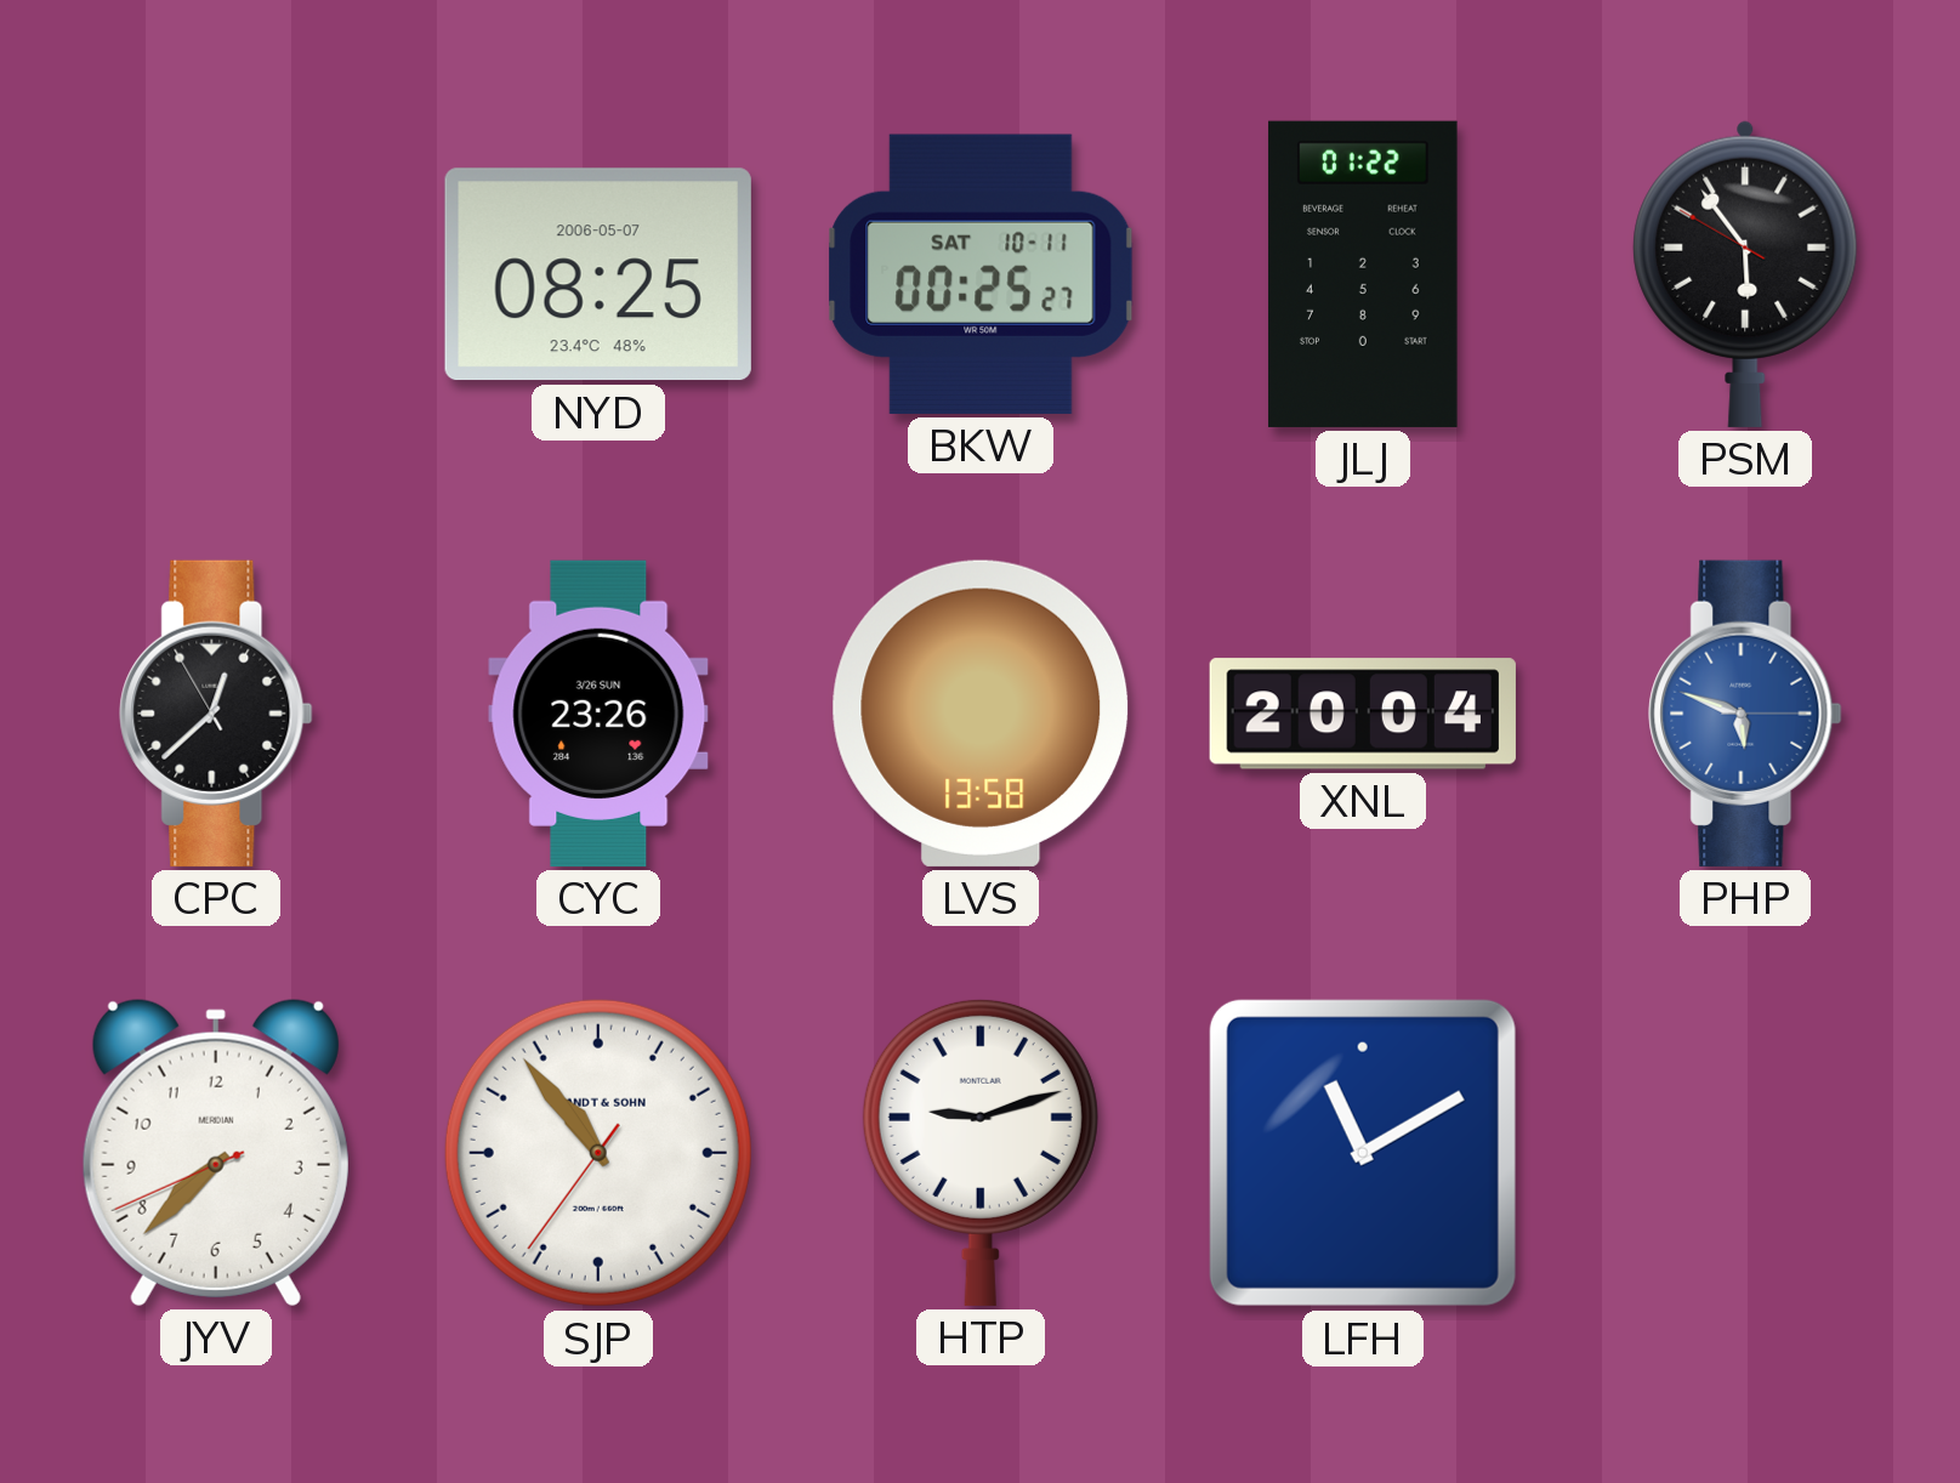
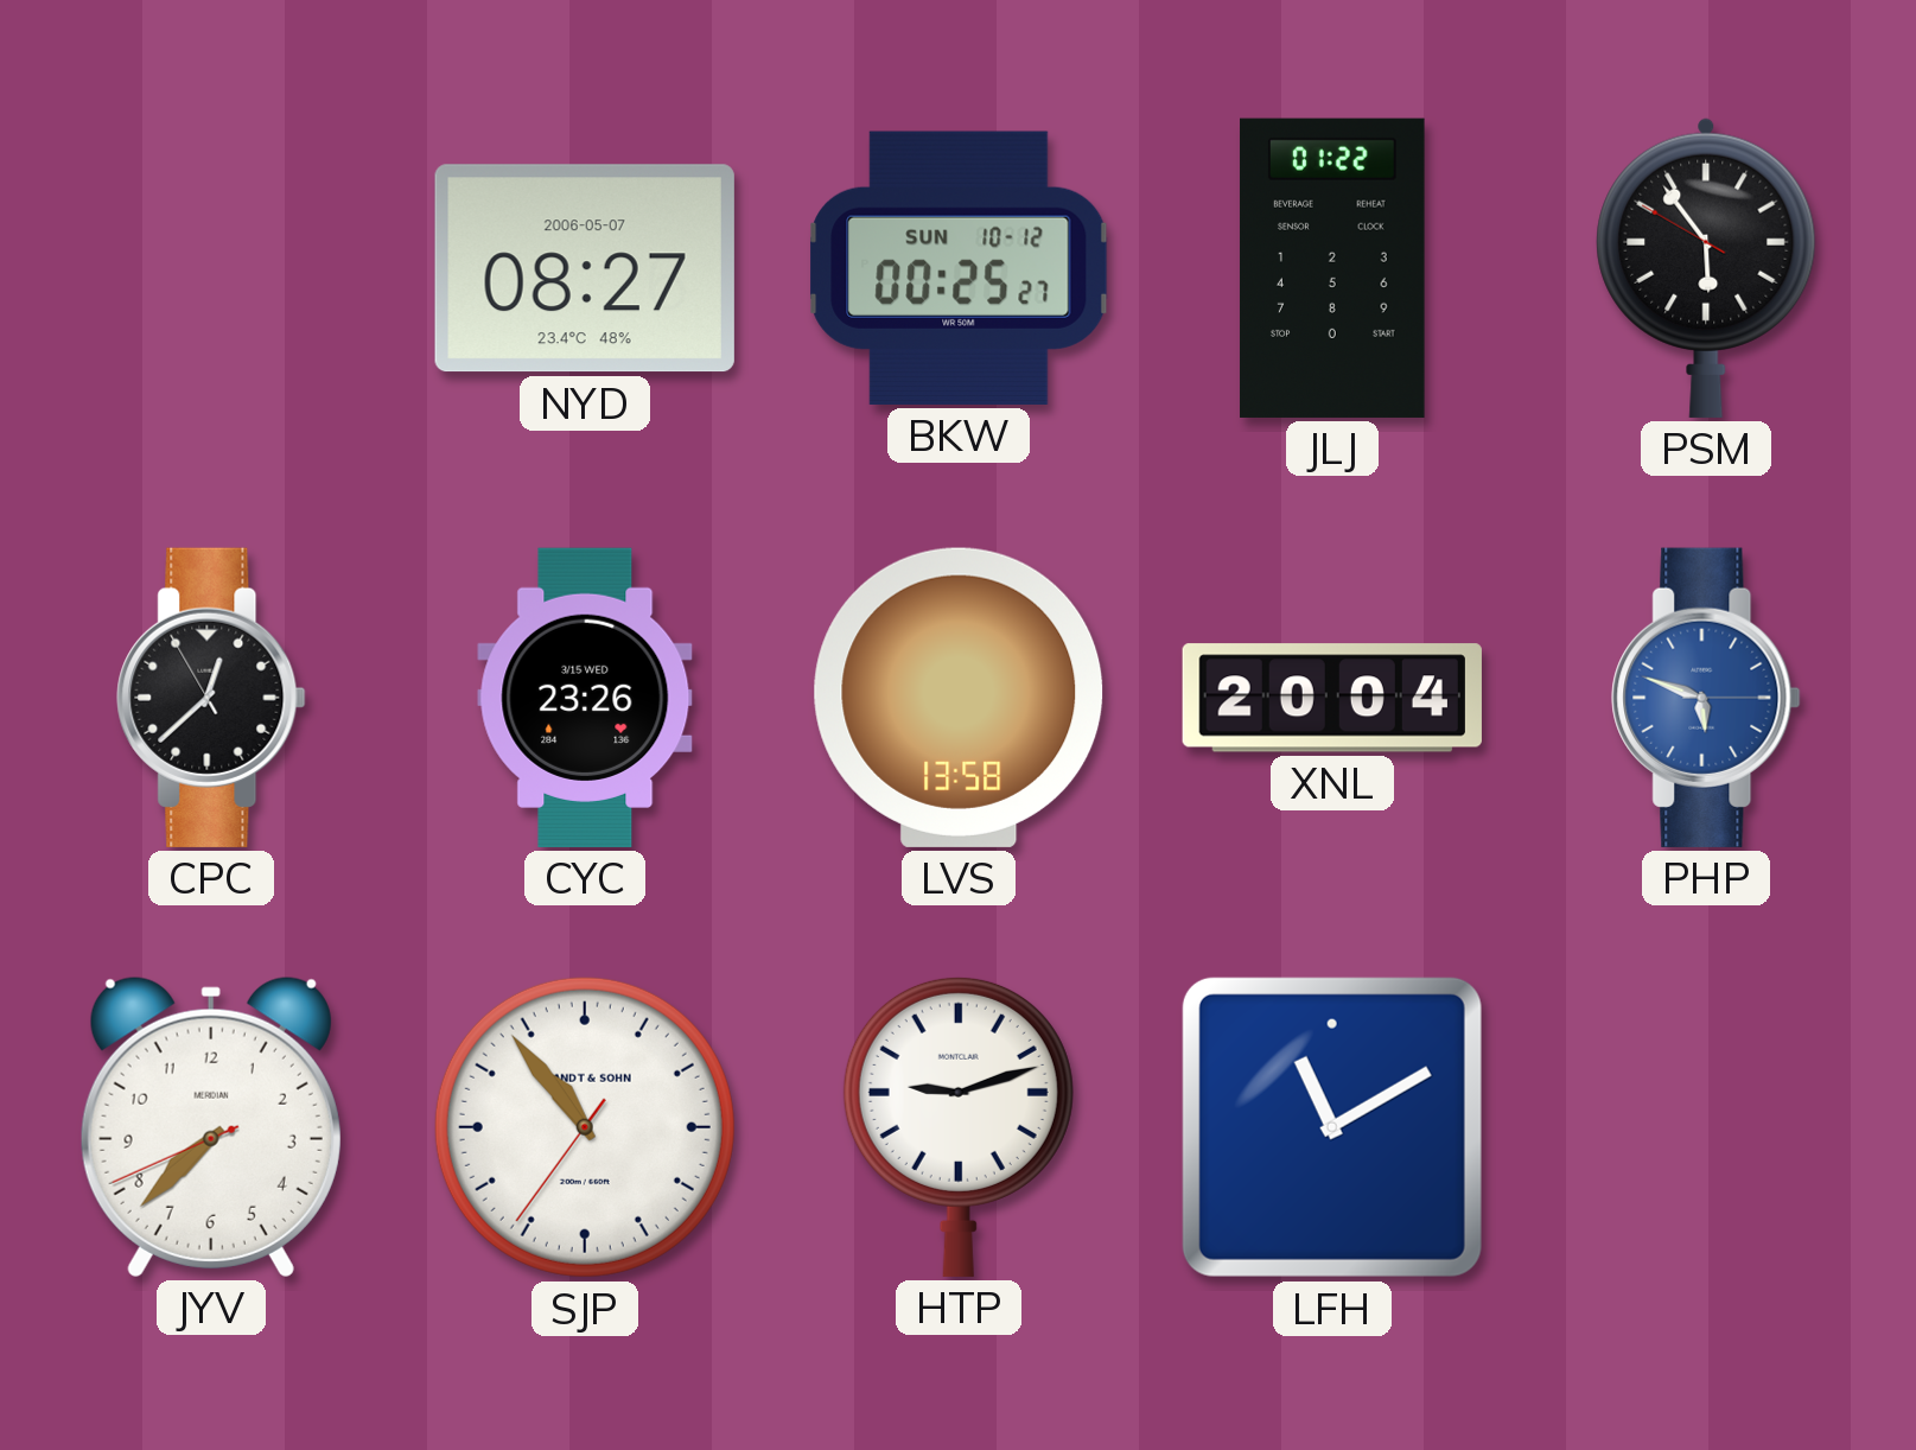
NYD: 08:25 -> 08:27
BKW date: SAT 10-11 -> SUN 10-12
CYC date: 3/26 SUN -> 3/15 WED
